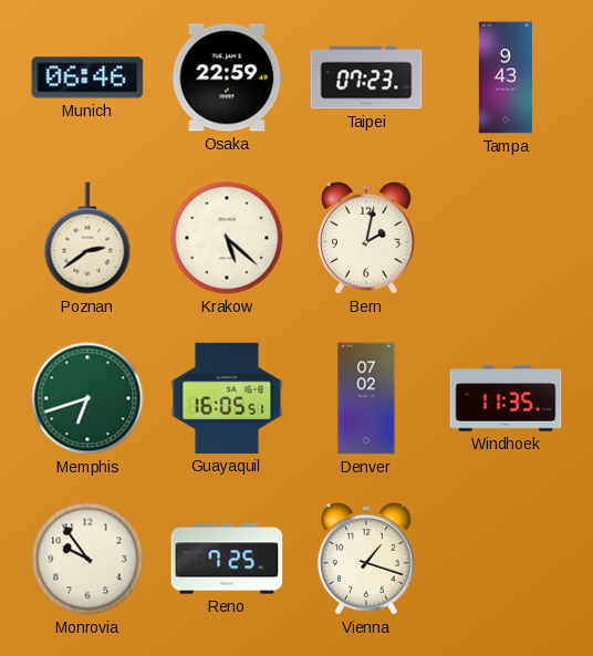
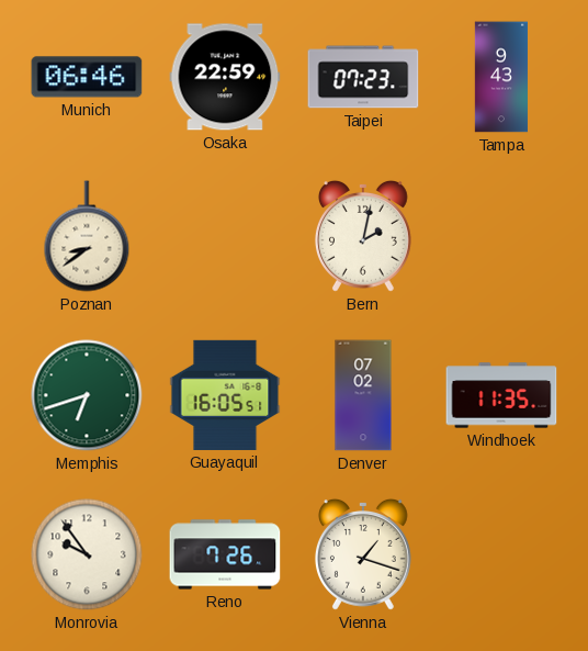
Poznan: 2:39 -> 8:39
Krakow: 5:22 -> none
Reno: 7:25 -> 7:26
